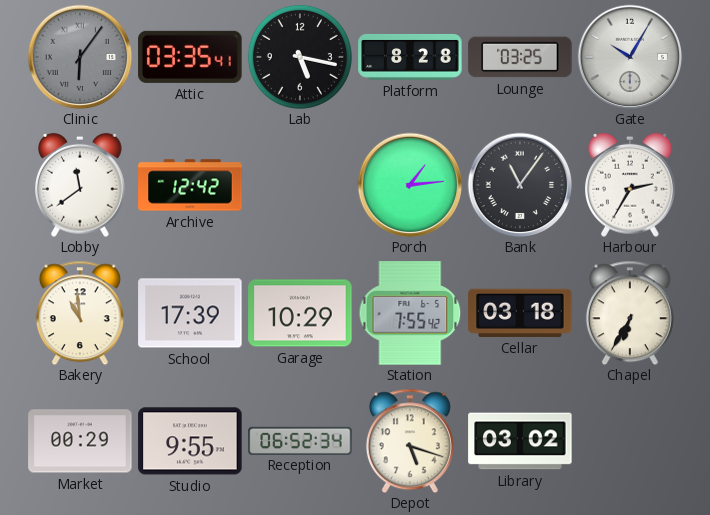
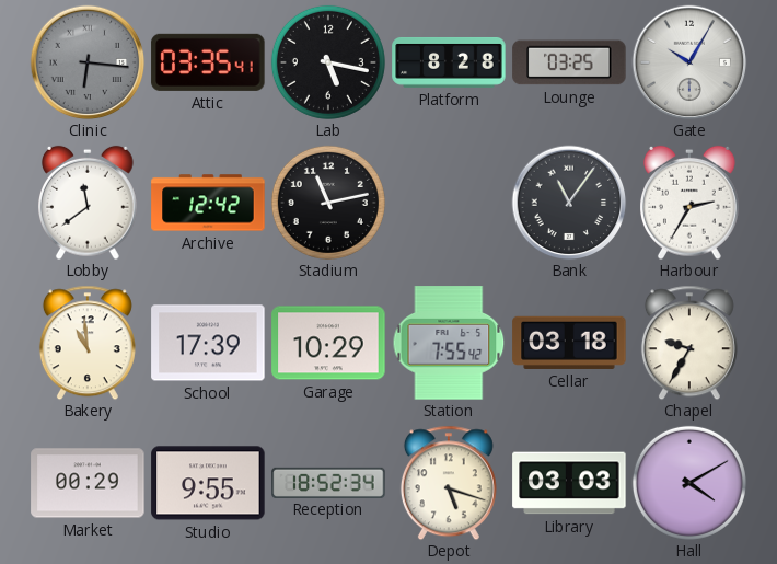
Clinic: 6:06 -> 6:16
Stadium: none -> 11:13
Porch: 1:14 -> none
Chapel: 6:35 -> 9:35
Reception: 06:52 -> 18:52
Library: 03:02 -> 03:03
Hall: none -> 4:10
